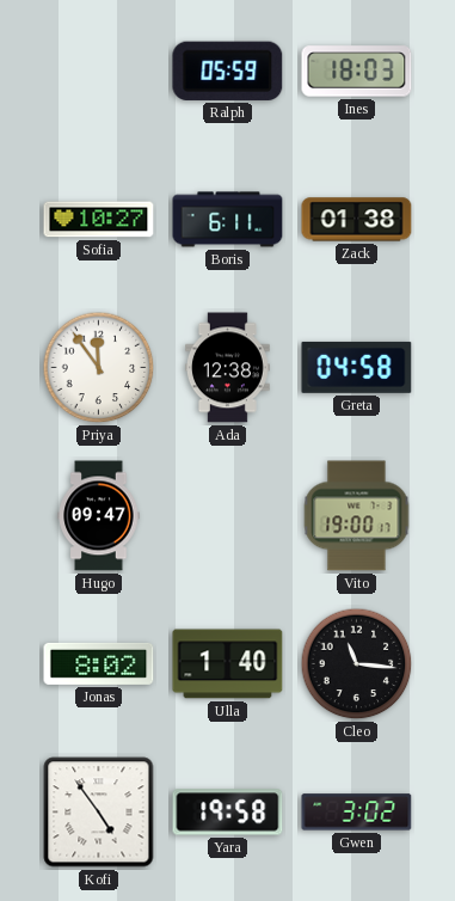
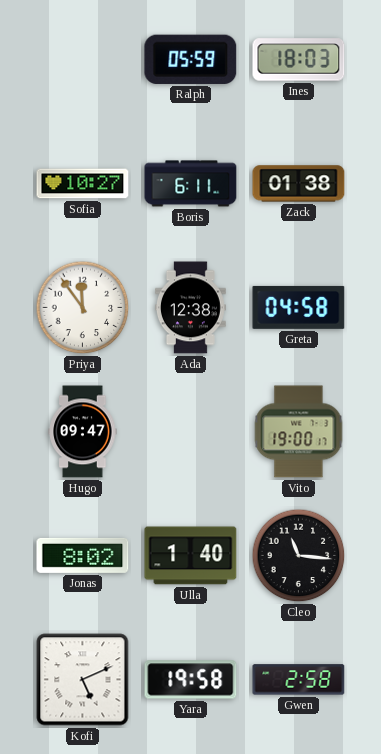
Kofi: 4:54 -> 5:11
Gwen: 3:02 -> 2:58
